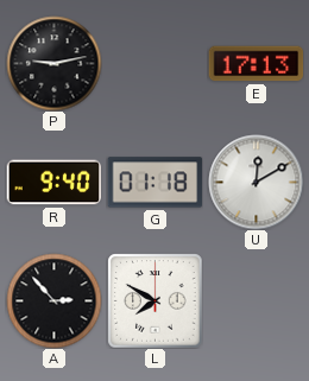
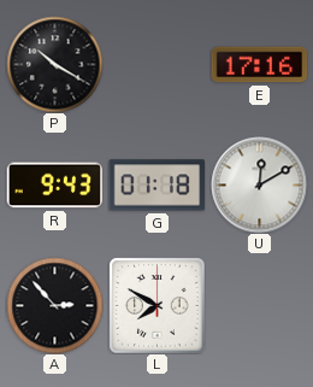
P: 9:13 -> 10:20
E: 17:13 -> 17:16
R: 9:40 -> 9:43
